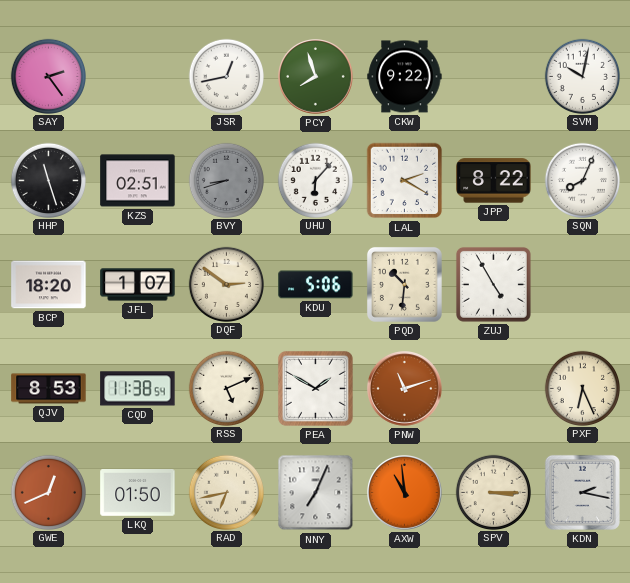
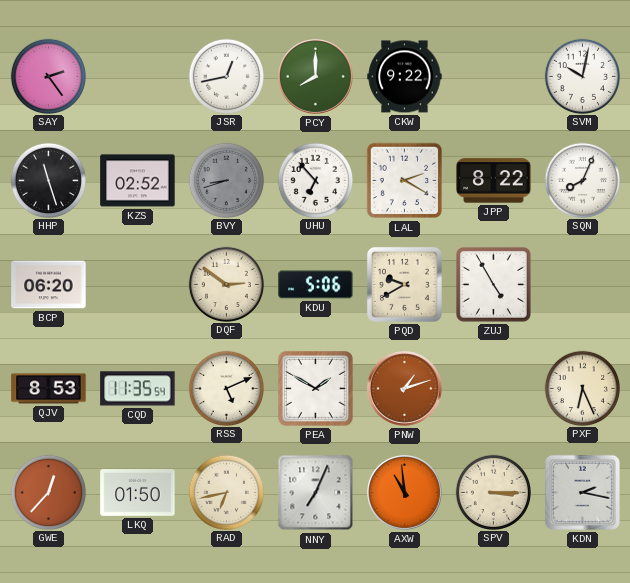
PCY: 7:57 -> 8:00
KZS: 02:51 -> 02:52
UHU: 6:07 -> 6:53
BCP: 18:20 -> 06:20
JFL: 1:07 -> none
PQD: 10:31 -> 9:40
CQD: 11:38 -> 11:35
PNW: 11:12 -> 1:12
GWE: 12:41 -> 12:37
